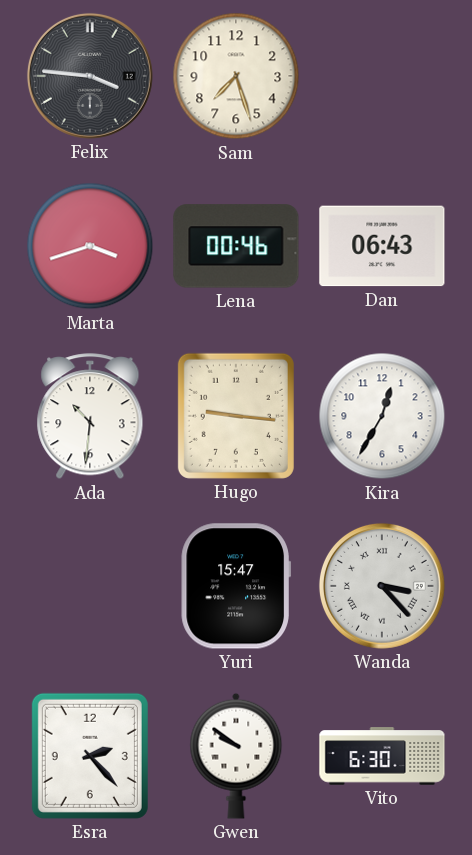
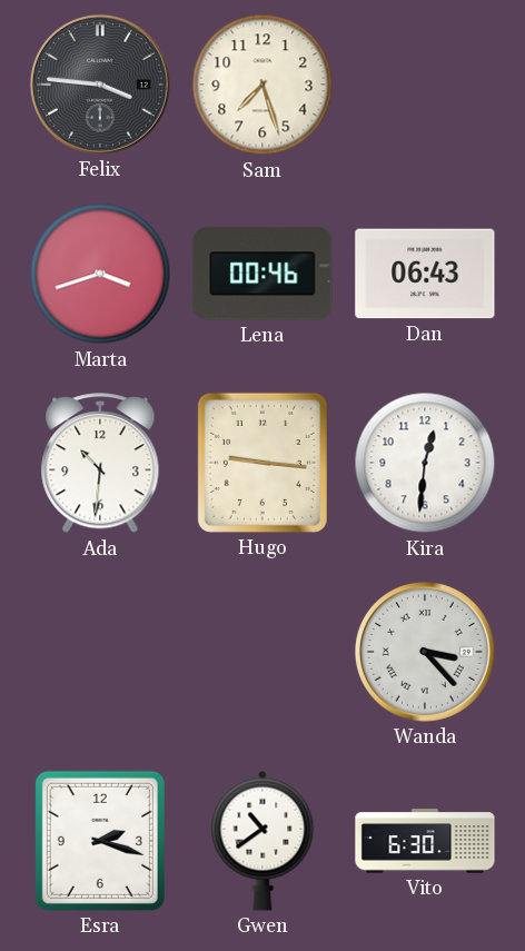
Kira: 12:35 -> 12:31
Yuri: 15:47 -> none
Esra: 2:23 -> 2:18
Gwen: 9:51 -> 10:39
